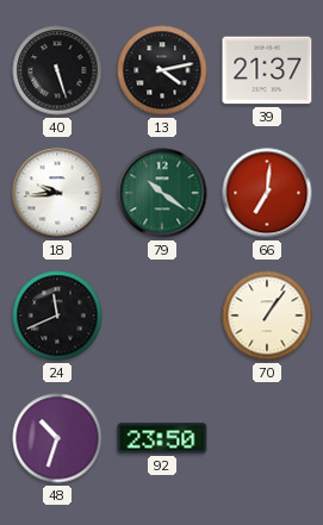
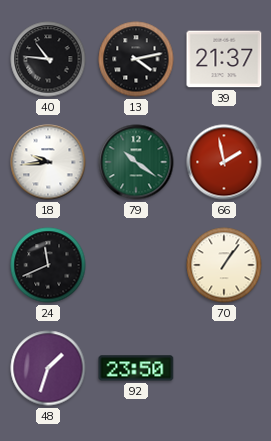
40: 5:27 -> 10:46
66: 7:01 -> 1:58
48: 10:33 -> 1:33
